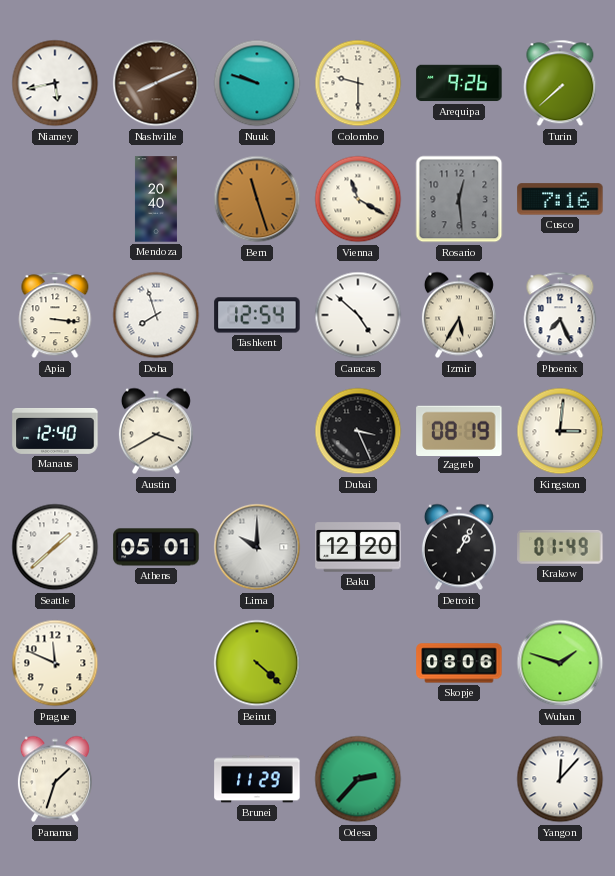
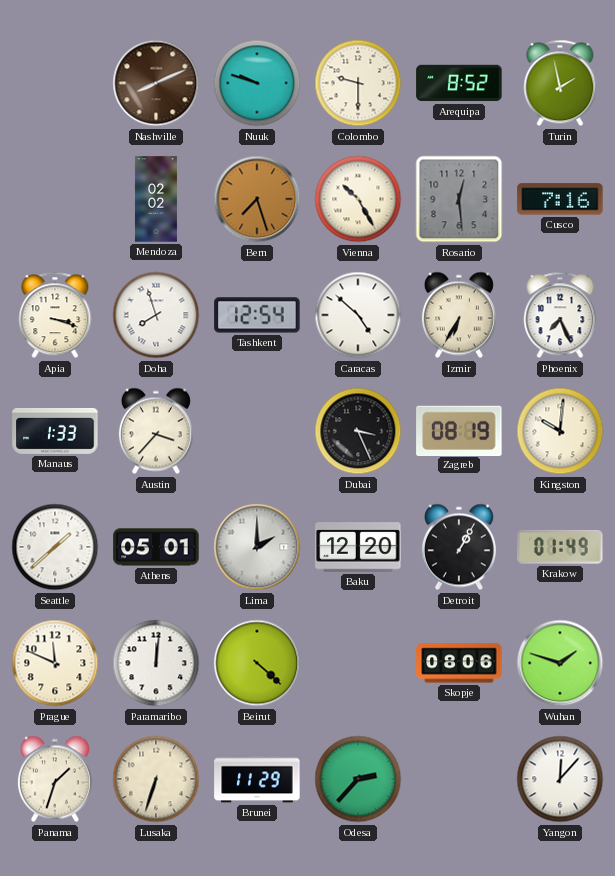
Niamey: 5:43 -> none
Arequipa: 9:26 -> 8:52
Turin: 7:38 -> 1:58
Mendoza: 20:40 -> 02:02
Bern: 11:27 -> 7:27
Vienna: 11:20 -> 10:25
Apia: 3:16 -> 3:18
Izmir: 5:35 -> 6:35
Manaus: 12:40 -> 1:33
Austin: 3:40 -> 3:37
Kingston: 3:01 -> 10:01
Lima: 10:00 -> 2:00
Paramaribo: none -> 12:01
Lusaka: none -> 6:33
